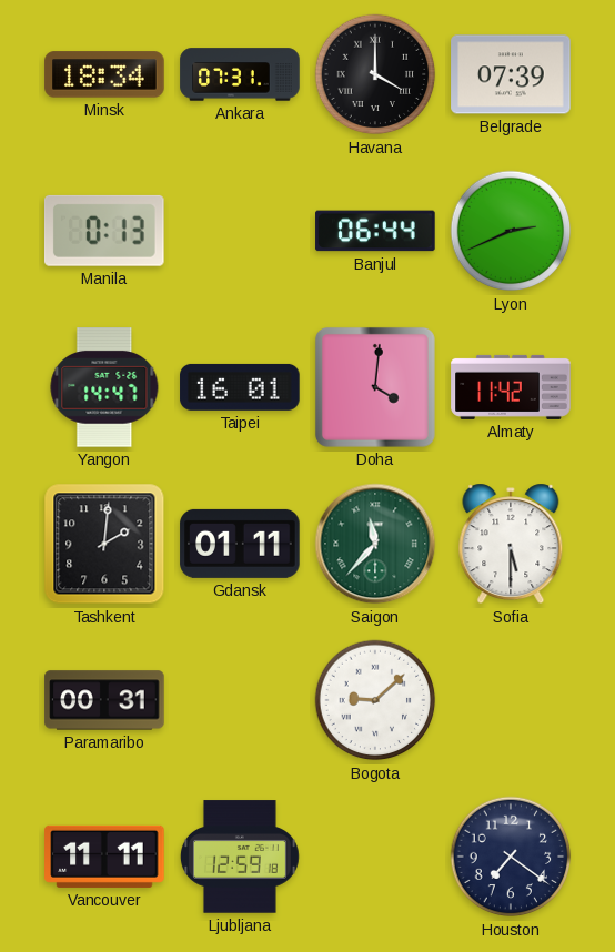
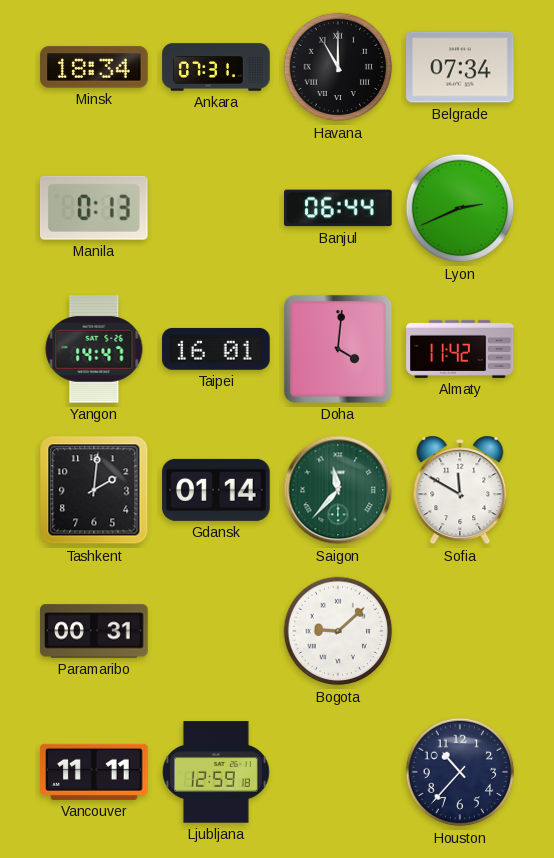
Havana: 4:00 -> 11:00
Belgrade: 07:39 -> 07:34
Gdansk: 01:11 -> 01:14
Sofia: 5:30 -> 11:50
Houston: 7:21 -> 10:37
